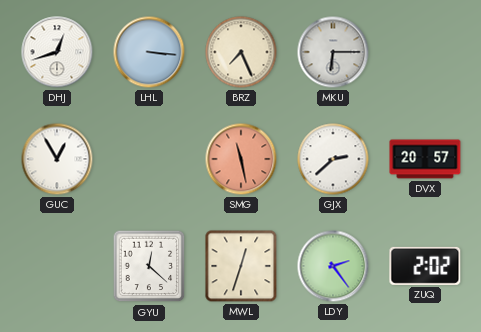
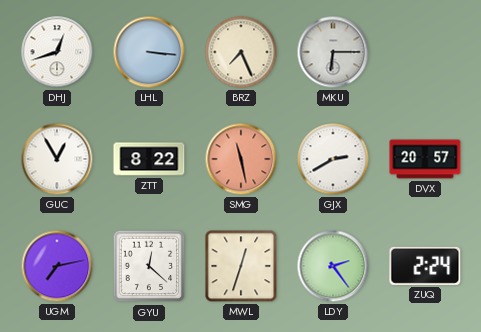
ZTT: none -> 8:22
GJX: 2:38 -> 2:40
UGM: none -> 7:13
ZUQ: 2:02 -> 2:24
